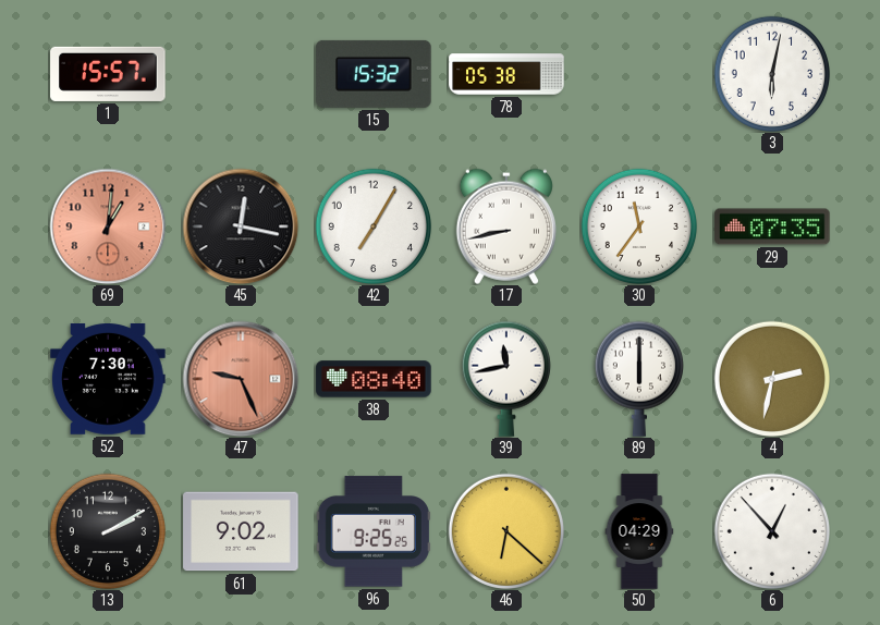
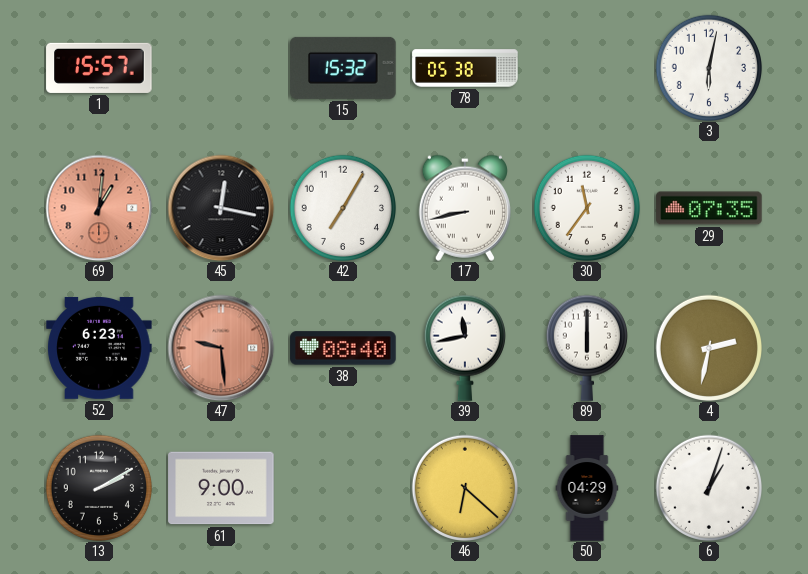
52: 7:30 -> 6:23
47: 9:26 -> 9:29
61: 9:02 -> 9:00
96: 9:25 -> none
6: 12:53 -> 1:03
